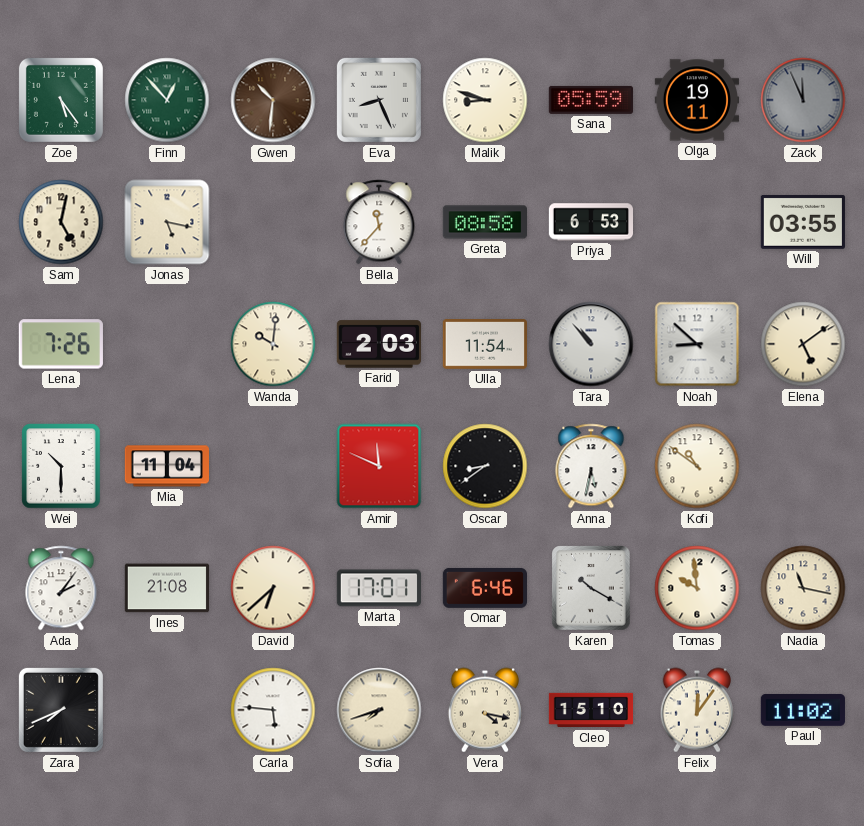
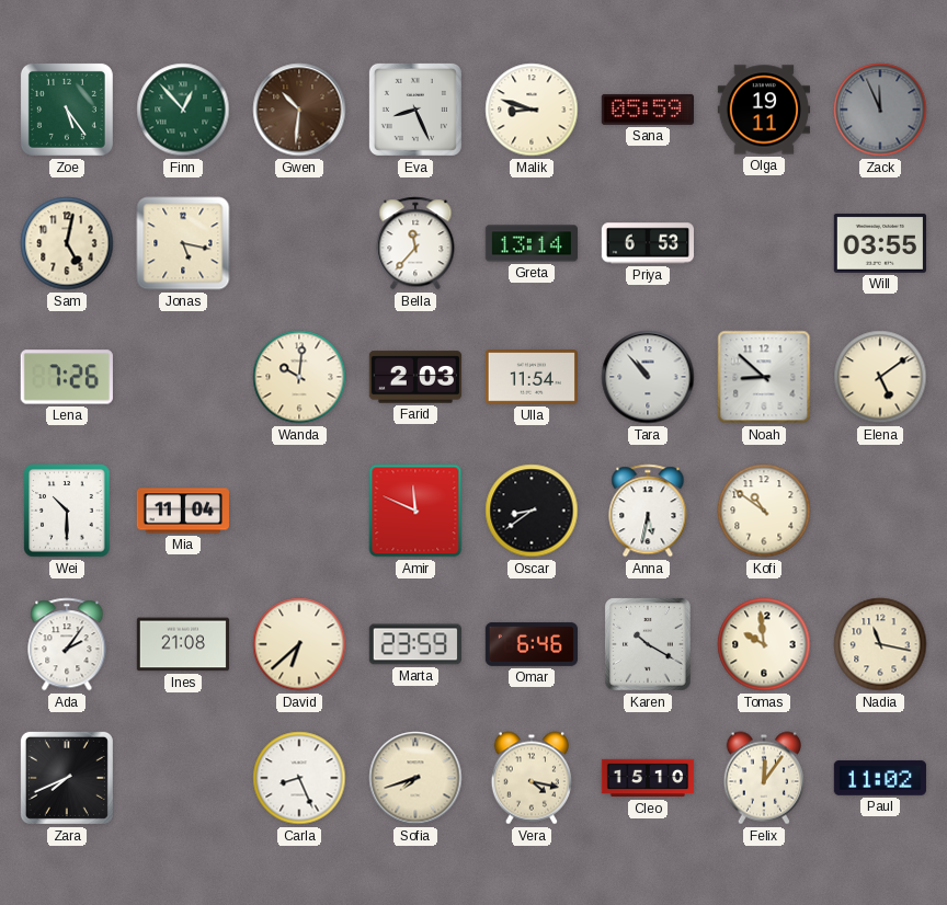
Greta: 08:58 -> 13:14
Marta: 17:01 -> 23:59
Carla: 5:46 -> 8:26
